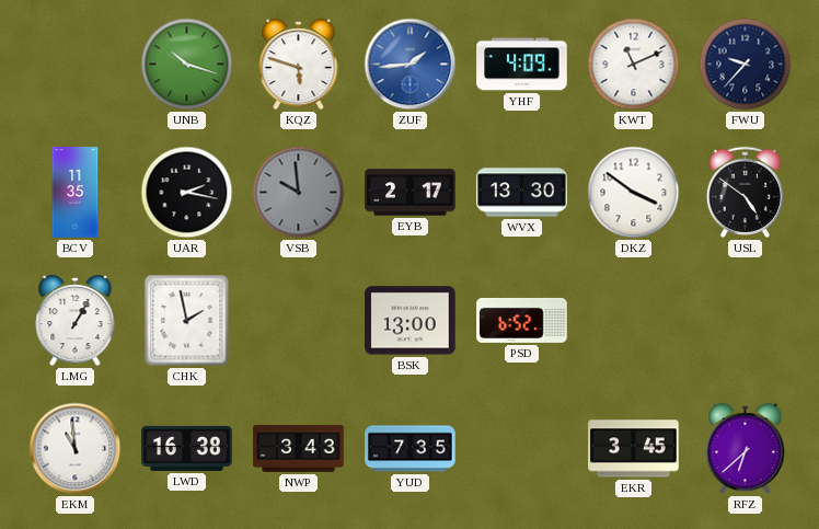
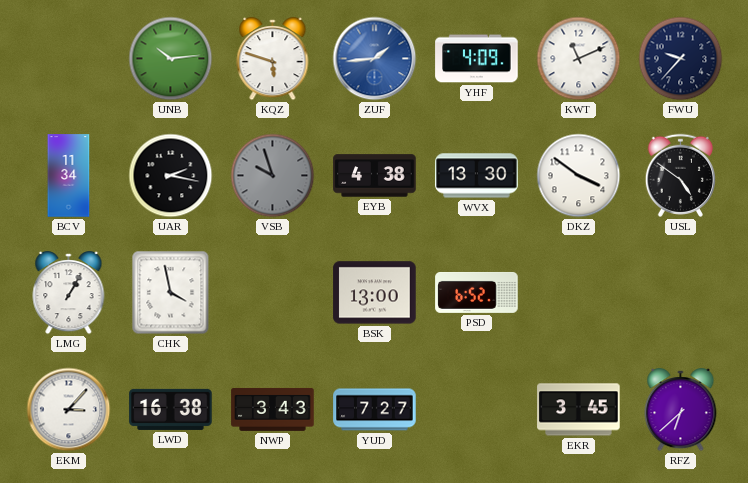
UNB: 10:18 -> 10:14
BCV: 11:35 -> 11:34
VSB: 9:59 -> 9:57
EYB: 2:17 -> 4:38
CHK: 1:58 -> 3:58
EKM: 10:59 -> 3:07
YUD: 7:35 -> 7:27
